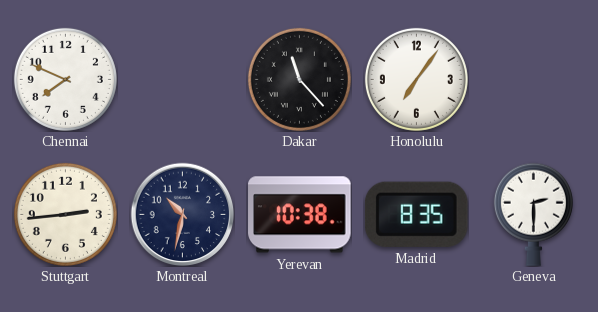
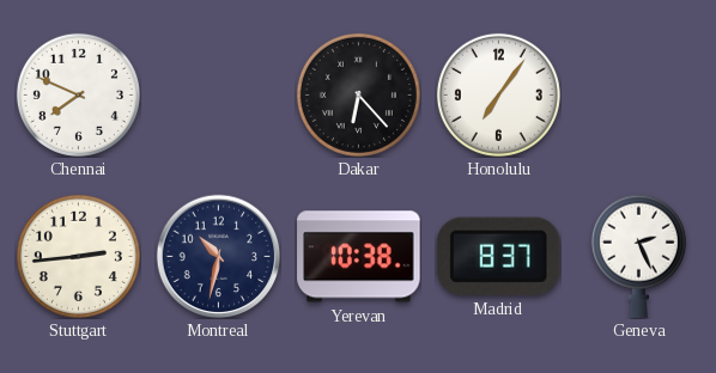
Dakar: 11:23 -> 6:23
Madrid: 8:35 -> 8:37
Geneva: 2:30 -> 2:26
